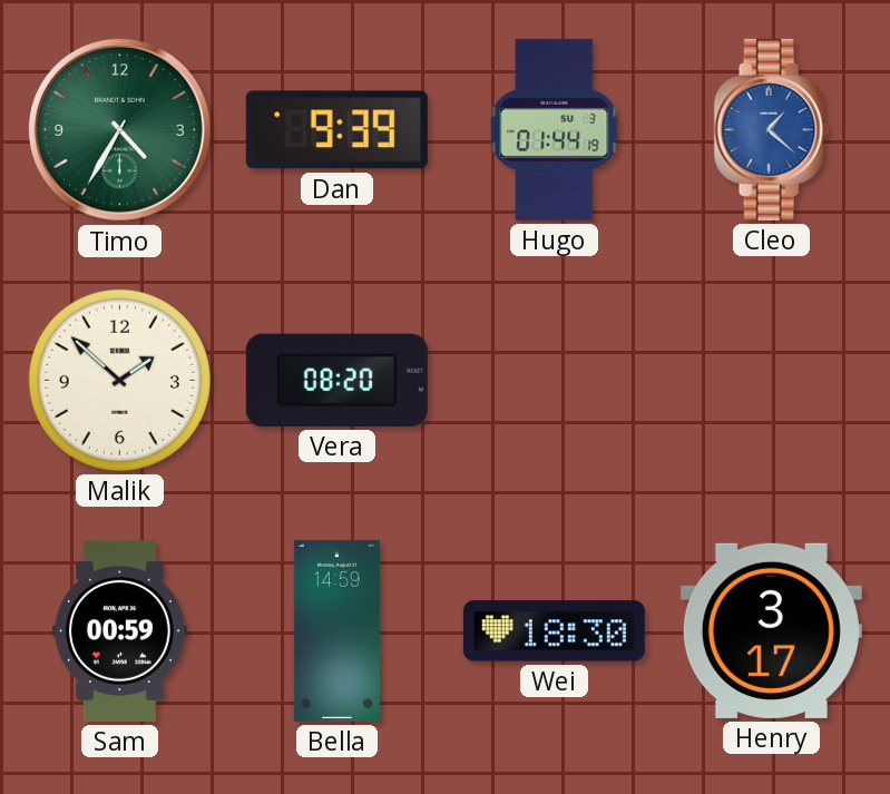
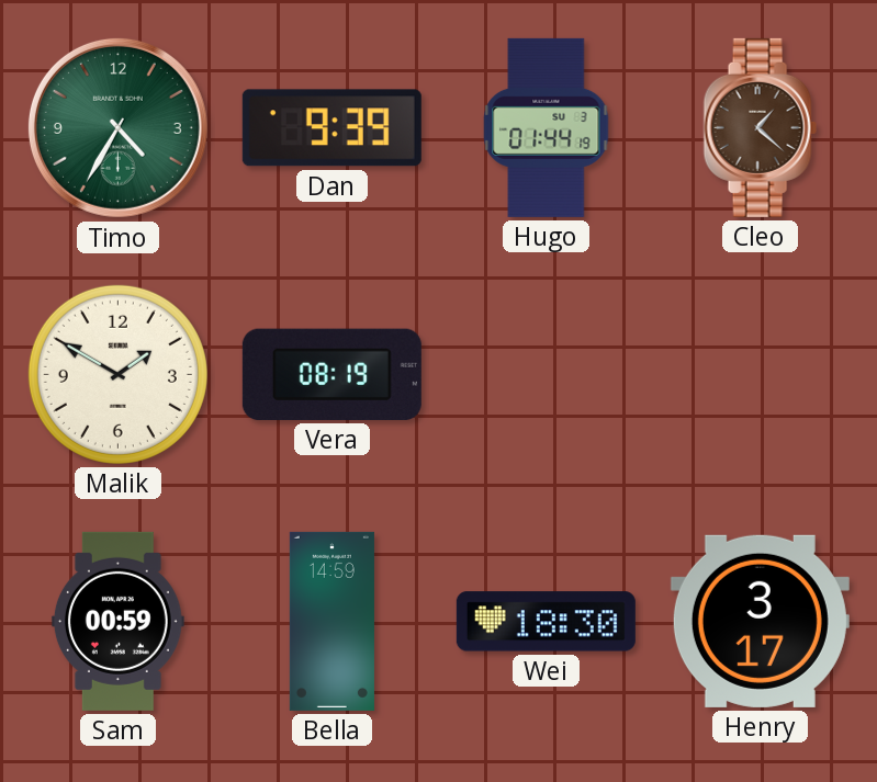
Cleo dial: blue -> brown
Malik: 1:52 -> 1:50
Vera: 08:20 -> 08:19
